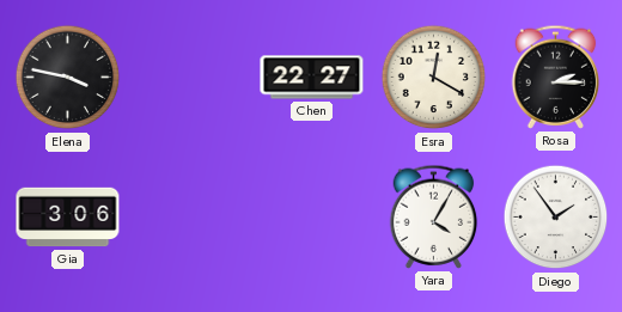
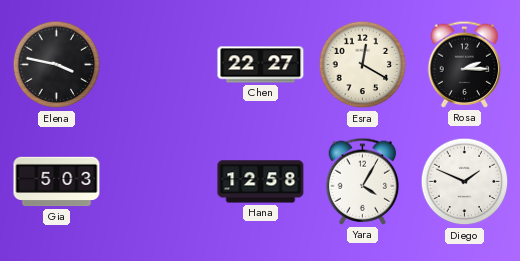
Gia: 3:06 -> 5:03
Hana: none -> 12:58
Diego: 1:54 -> 1:49
